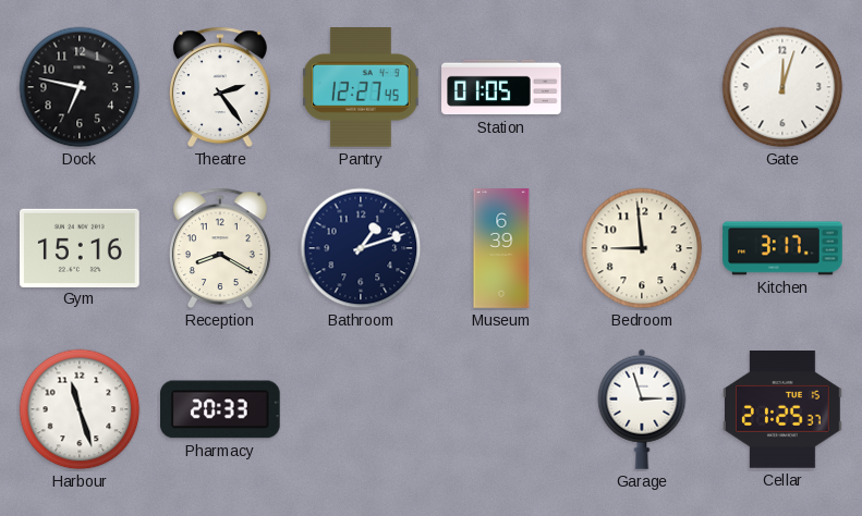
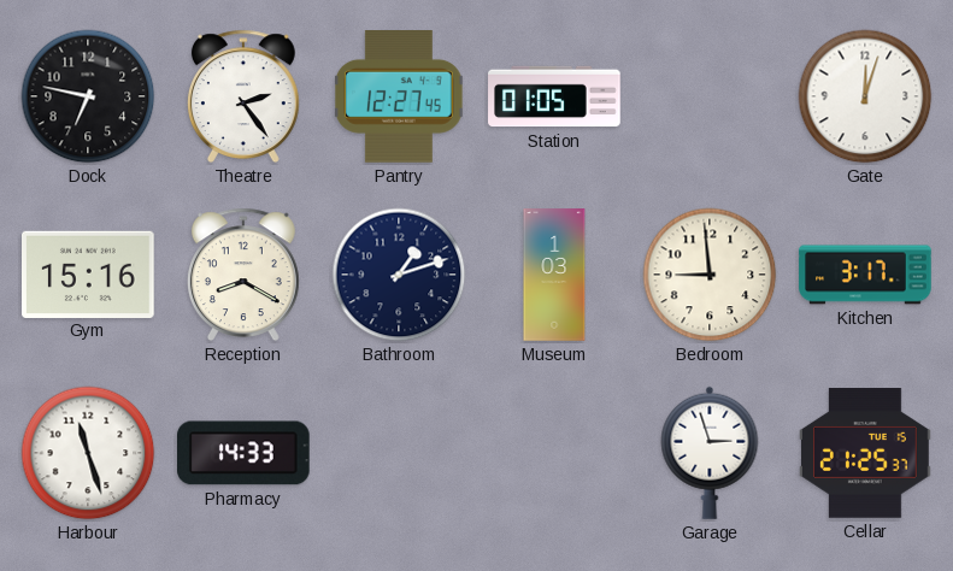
Museum: 6:39 -> 1:03
Pharmacy: 20:33 -> 14:33
